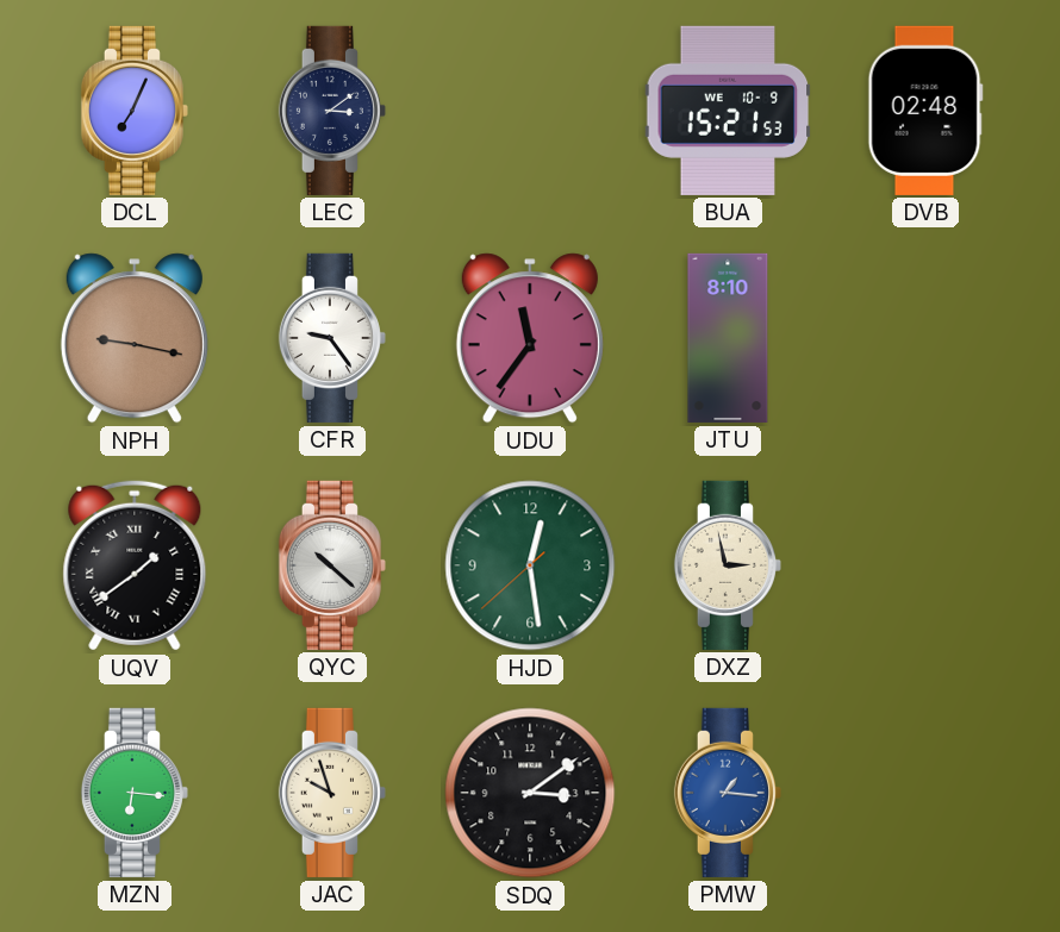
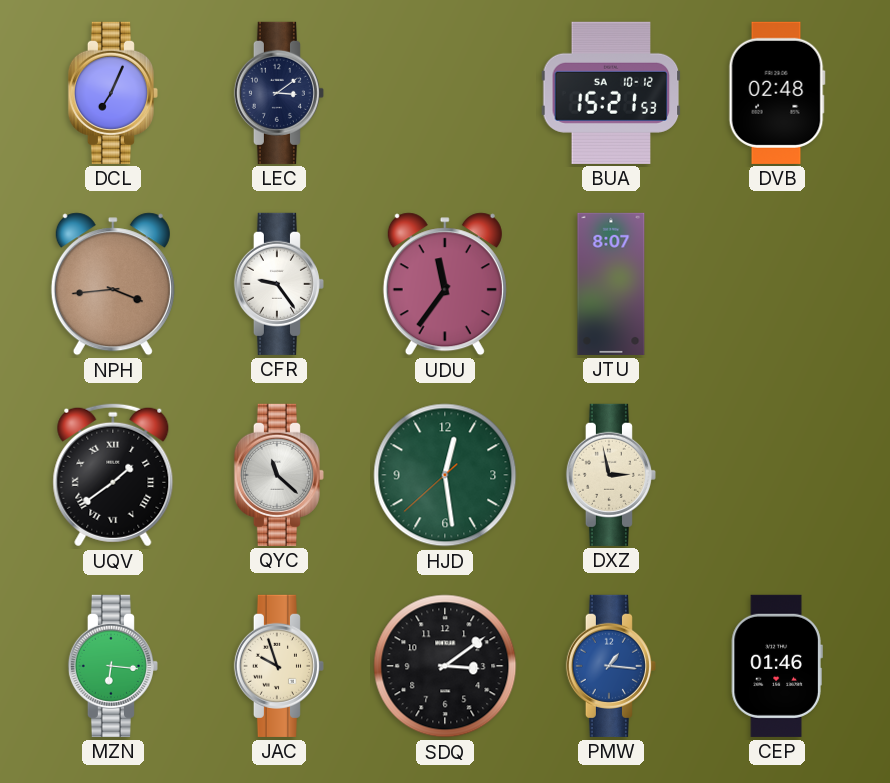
BUA date: WE 10-9 -> SA 10-12
NPH: 9:17 -> 3:44
JTU: 8:10 -> 8:07
QYC: 10:22 -> 11:22
CEP: none -> 01:46
